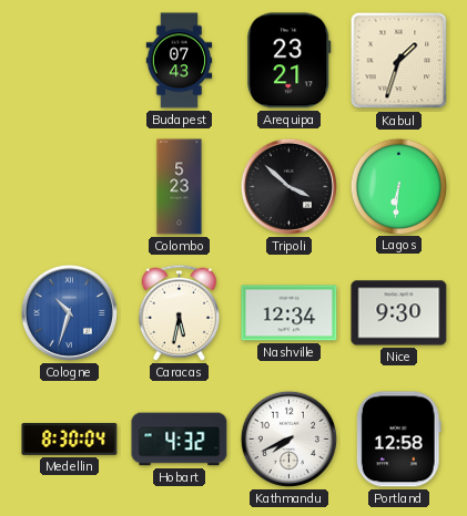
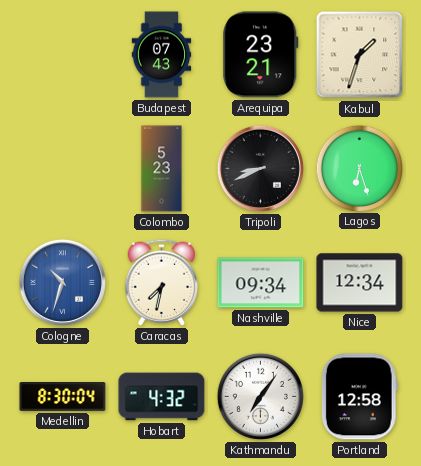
Tripoli: 3:52 -> 8:41
Lagos: 6:31 -> 6:27
Caracas: 5:32 -> 7:32
Nashville: 12:34 -> 09:34
Nice: 9:30 -> 12:34
Kathmandu: 7:41 -> 7:06
